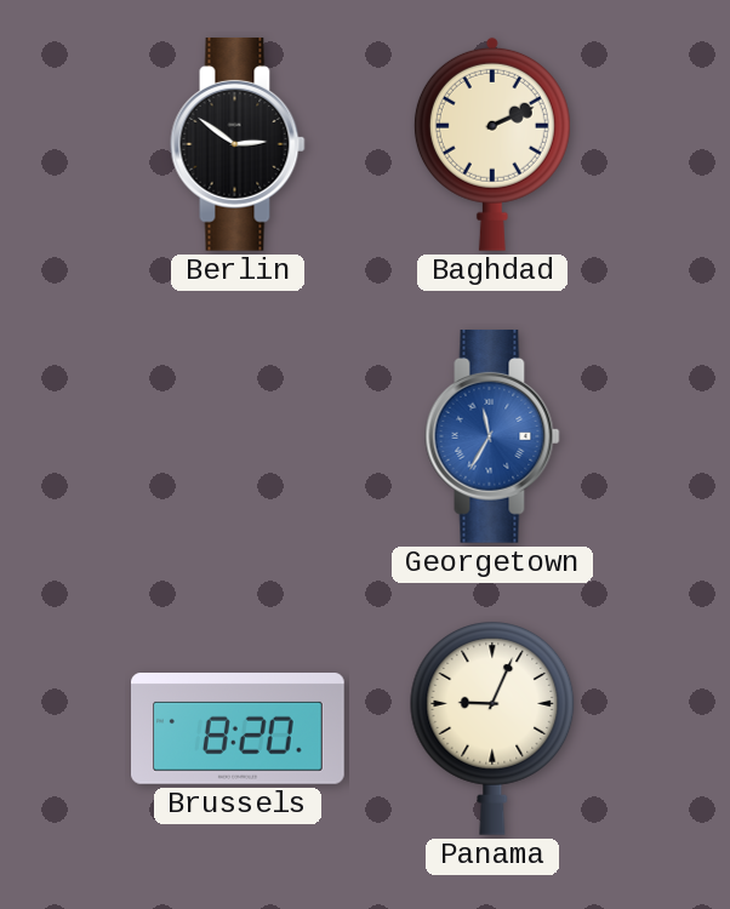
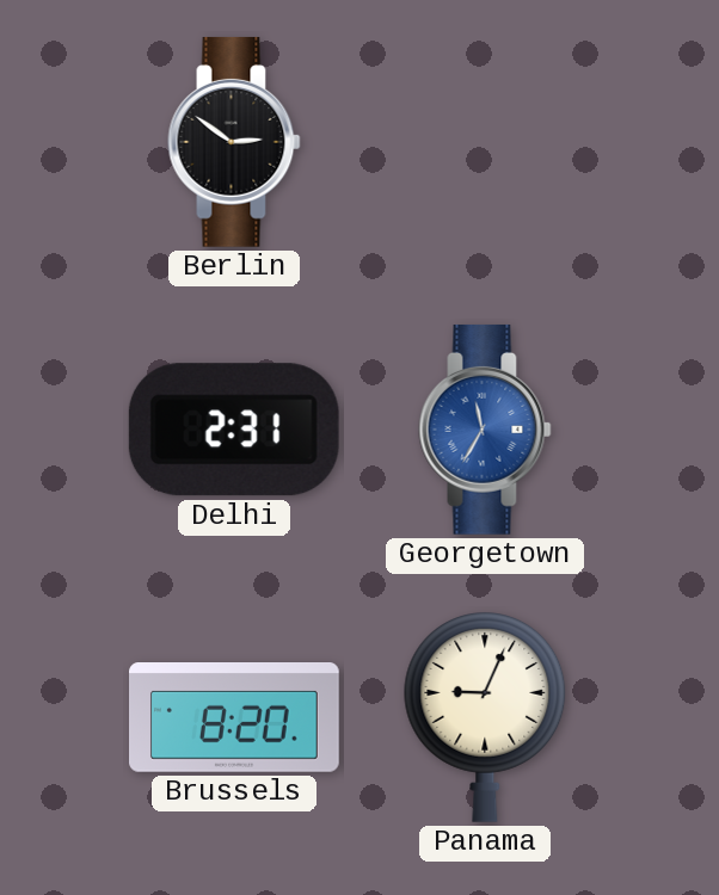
Baghdad: 2:11 -> none
Delhi: none -> 2:31
